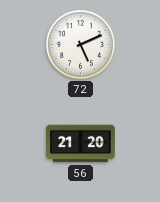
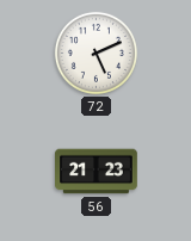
56: 21:20 -> 21:23
